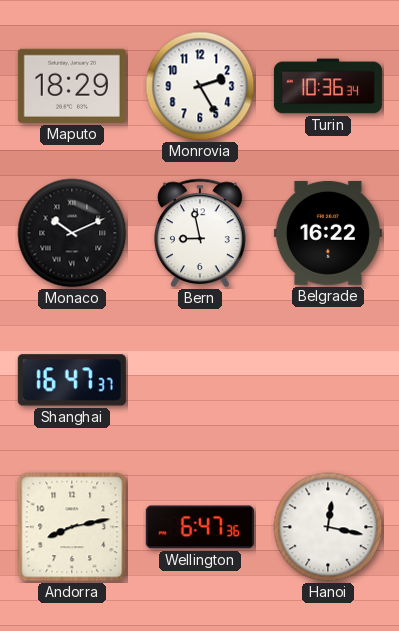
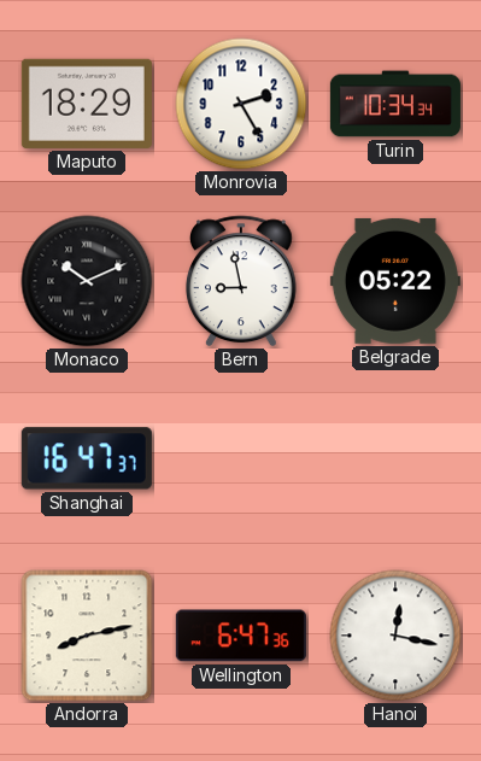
Turin: 10:36 -> 10:34
Belgrade: 16:22 -> 05:22
